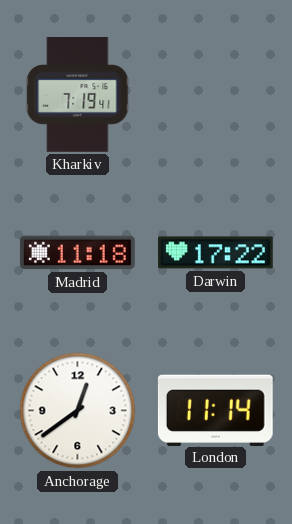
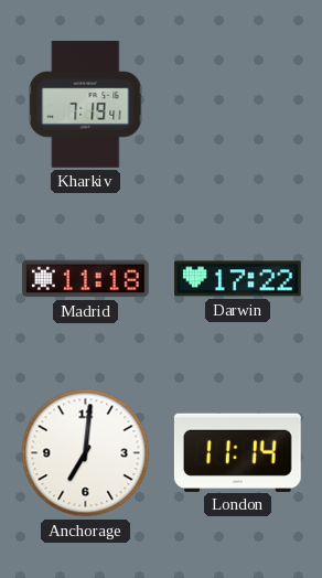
Anchorage: 12:39 -> 7:01
